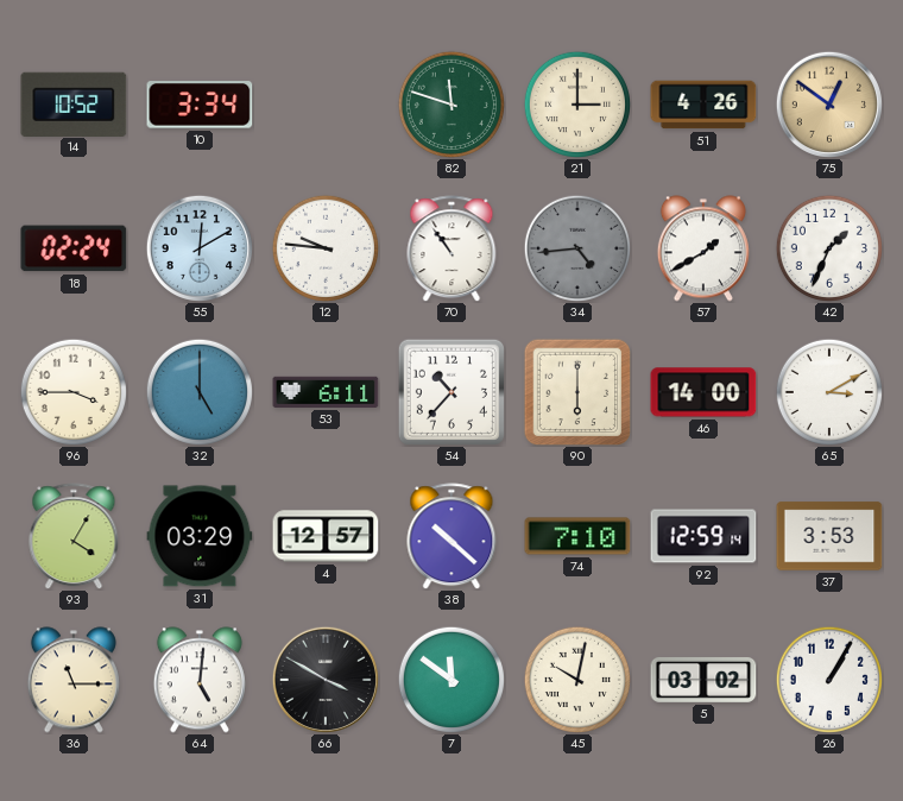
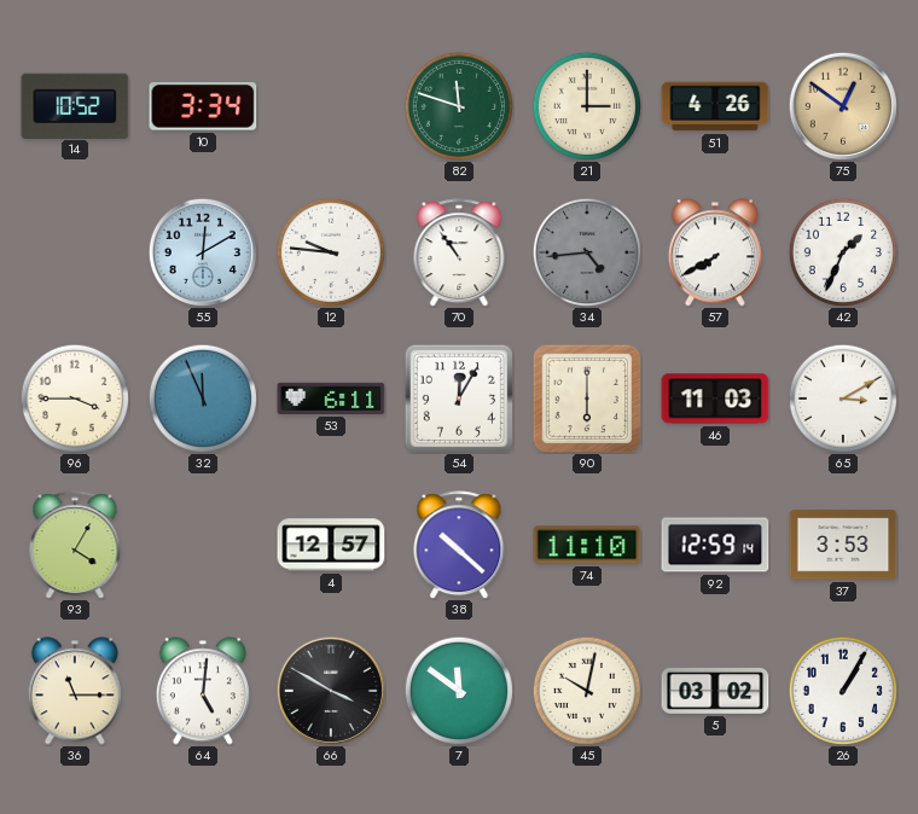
18: 02:24 -> none
57: 1:40 -> 7:40
32: 5:00 -> 11:56
54: 10:37 -> 12:05
46: 14:00 -> 11:03
31: 03:29 -> none
74: 7:10 -> 11:10
